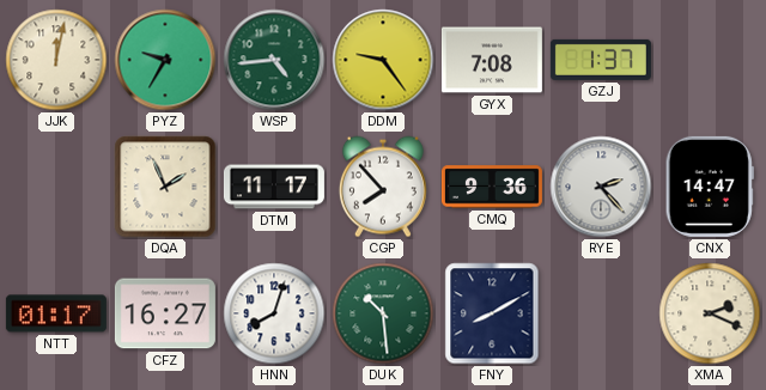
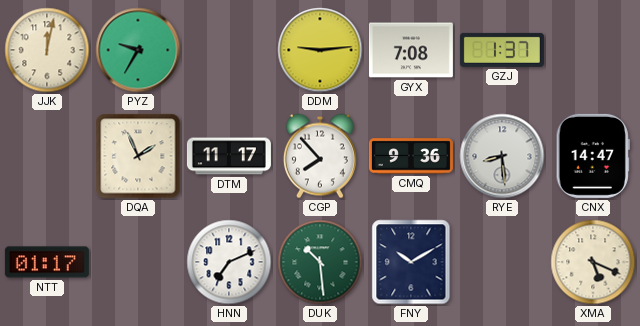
WSP: 4:44 -> none
DDM: 9:24 -> 9:14
RYE: 2:23 -> 8:29
CFZ: 16:27 -> none
HNN: 8:03 -> 7:11
FNY: 8:10 -> 10:10
XMA: 2:19 -> 5:19
